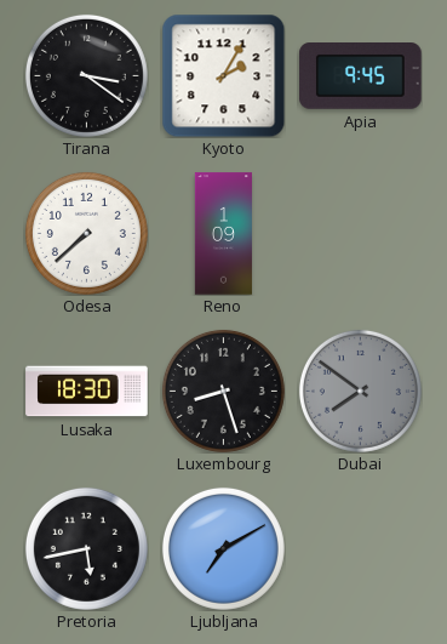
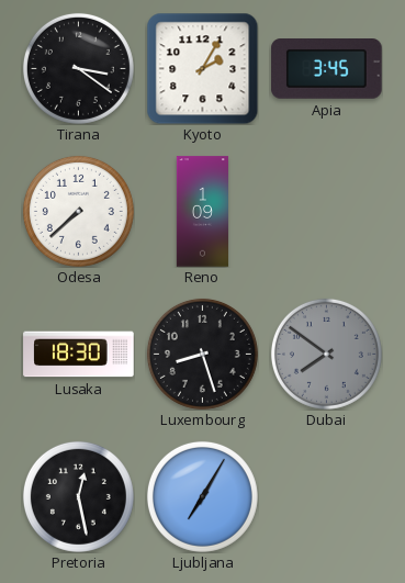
Apia: 9:45 -> 3:45
Pretoria: 5:43 -> 12:28
Ljubljana: 7:10 -> 7:05
